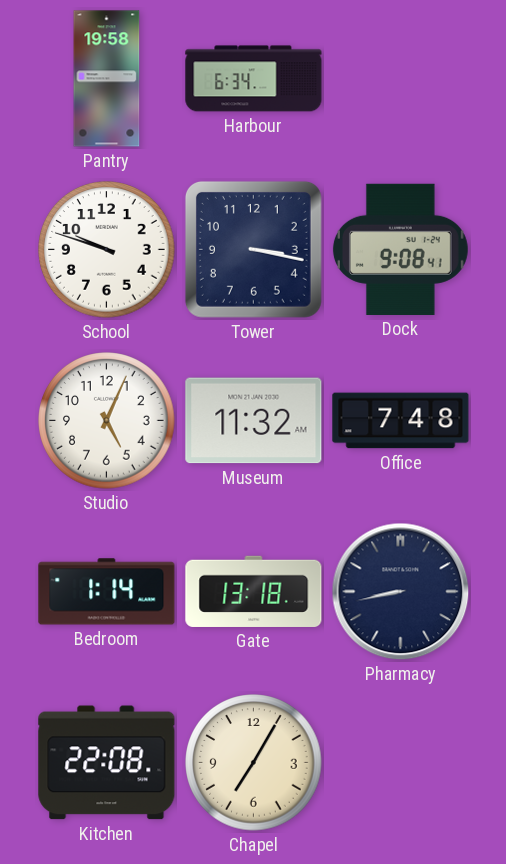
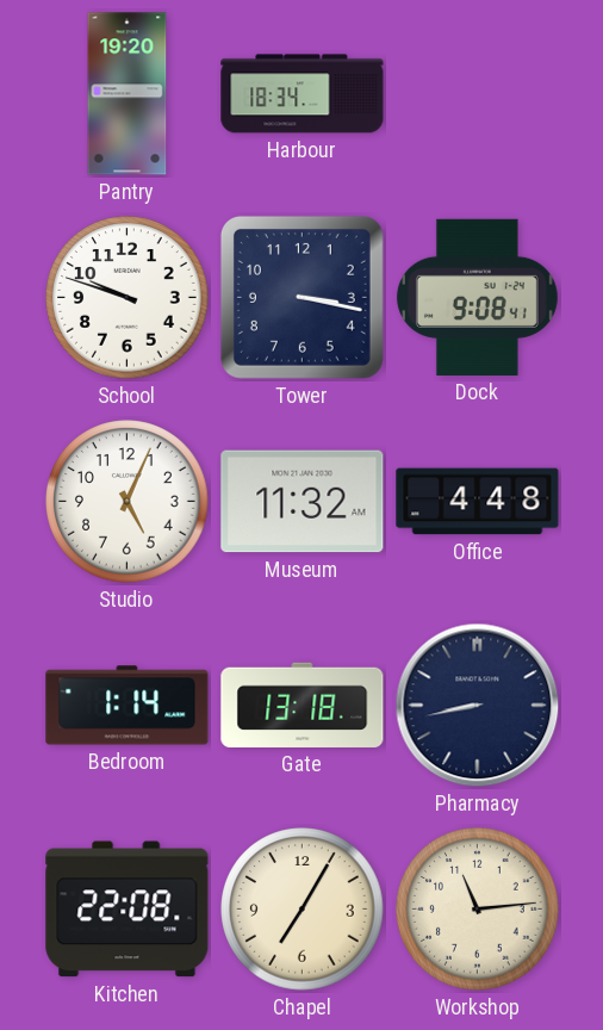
Pantry: 19:58 -> 19:20
Harbour: 6:34 -> 18:34
Office: 7:48 -> 4:48
Workshop: none -> 11:14
